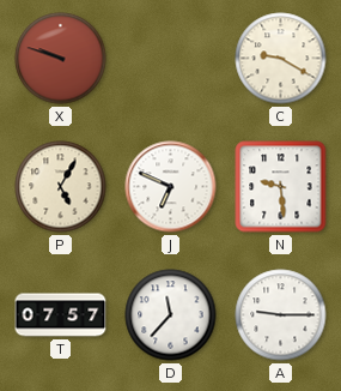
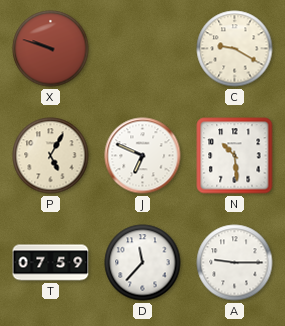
N: 9:29 -> 10:29
T: 07:57 -> 07:59
